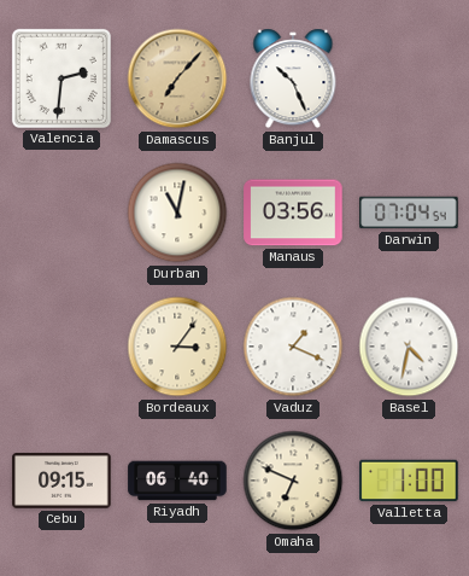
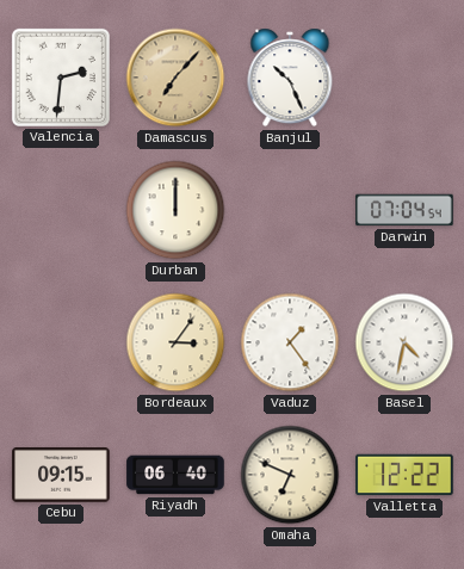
Durban: 11:02 -> 12:00
Manaus: 03:56 -> none
Vaduz: 1:19 -> 1:24
Valletta: 1:00 -> 12:22
